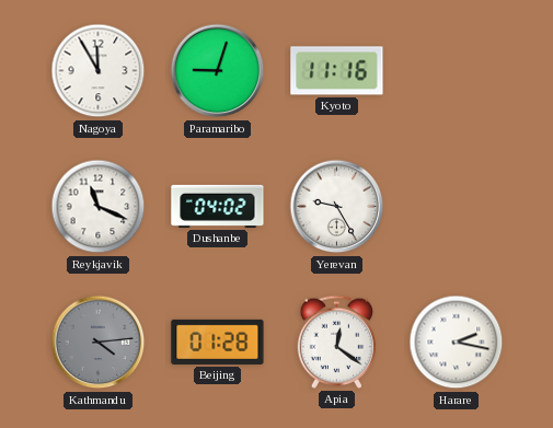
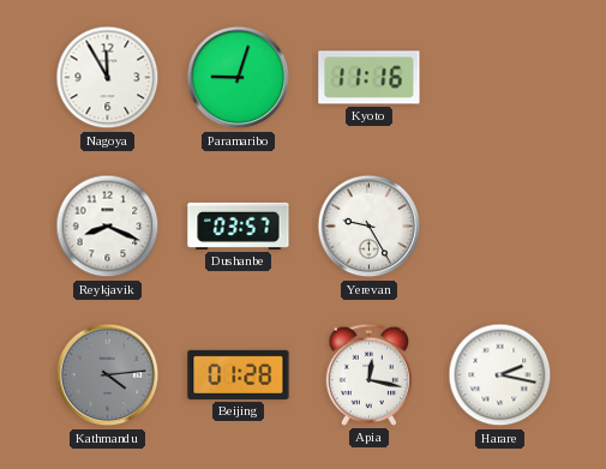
Reykjavik: 11:19 -> 8:19
Dushanbe: 04:02 -> 03:57
Apia: 12:21 -> 12:17
